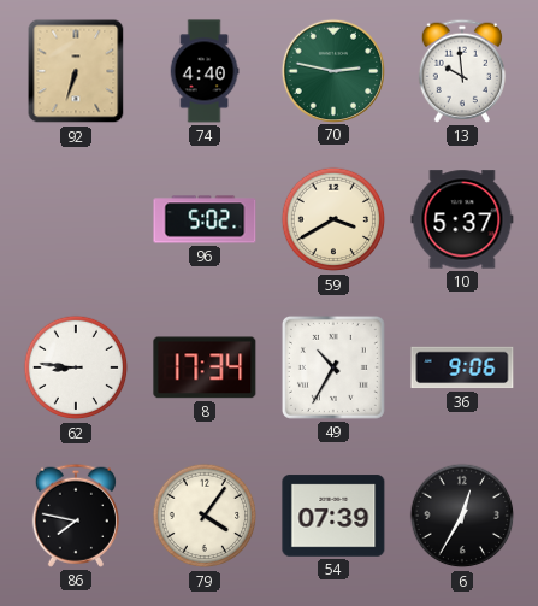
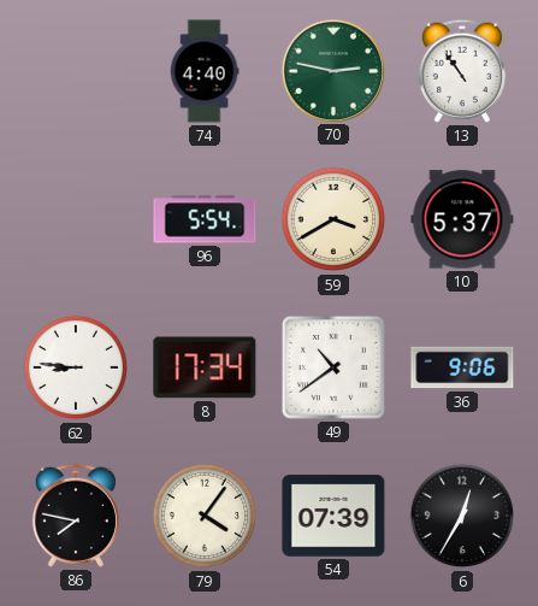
92: 6:33 -> none
13: 9:59 -> 10:54
96: 5:02 -> 5:54
49: 10:35 -> 10:39
